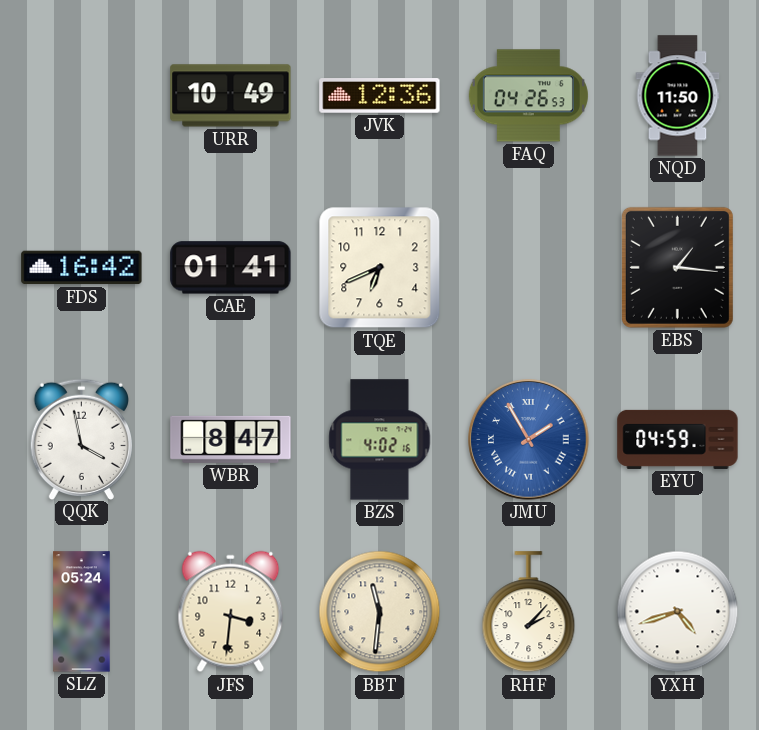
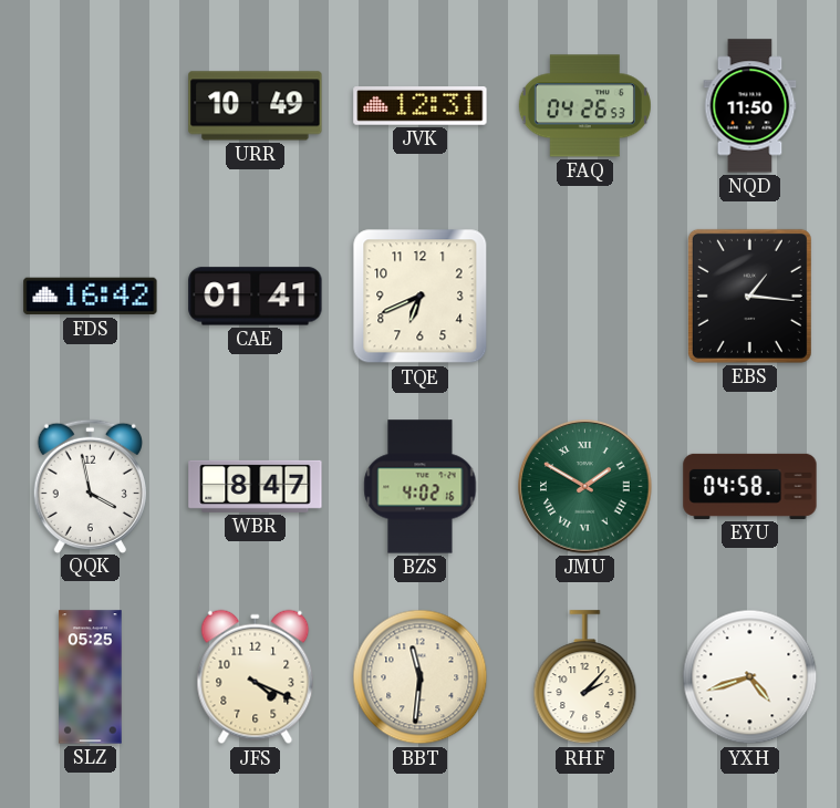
JVK: 12:36 -> 12:31
JMU: 1:55 -> 1:50
JMU dial: blue -> green
EYU: 04:59 -> 04:58
SLZ: 05:24 -> 05:25
JFS: 3:31 -> 4:19
